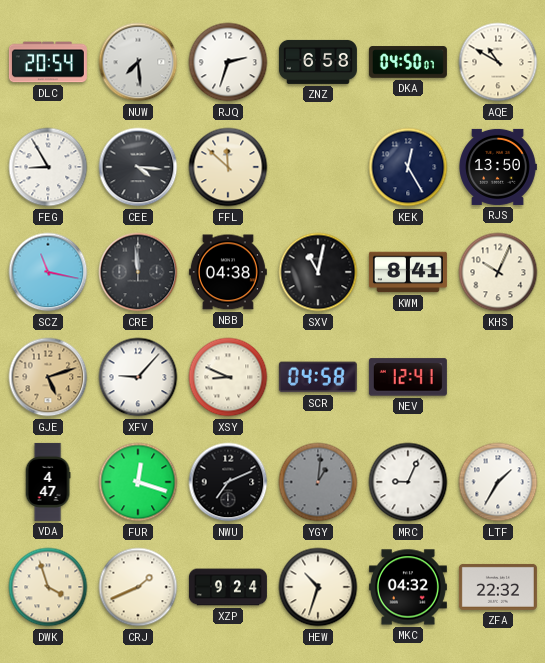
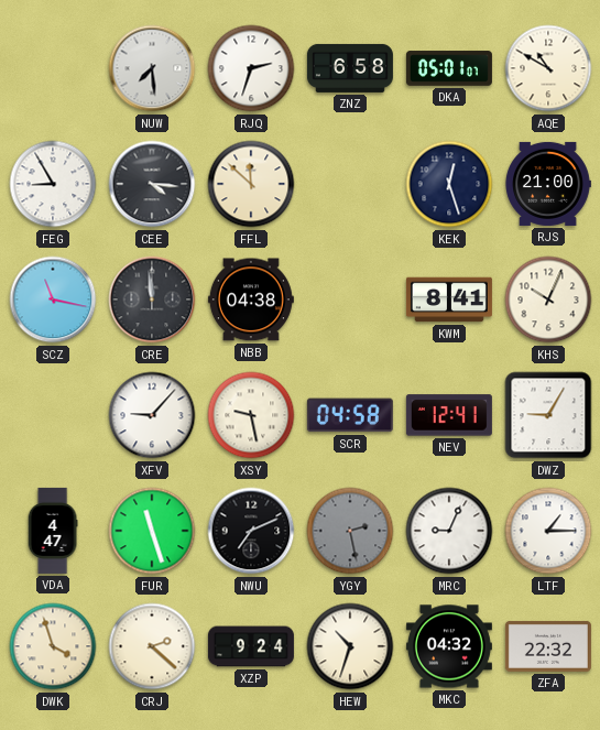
DLC: 20:54 -> none
DKA: 04:50 -> 05:01
KEK: 12:25 -> 12:27
RJS: 13:50 -> 21:00
SXV: 11:02 -> none
GJE: 5:12 -> none
XSY: 8:49 -> 9:28
DWZ: none -> 9:05
FUR: 12:18 -> 11:27
YGY: 1:01 -> 2:28
LTF: 1:35 -> 1:15
CRJ: 1:41 -> 2:22
